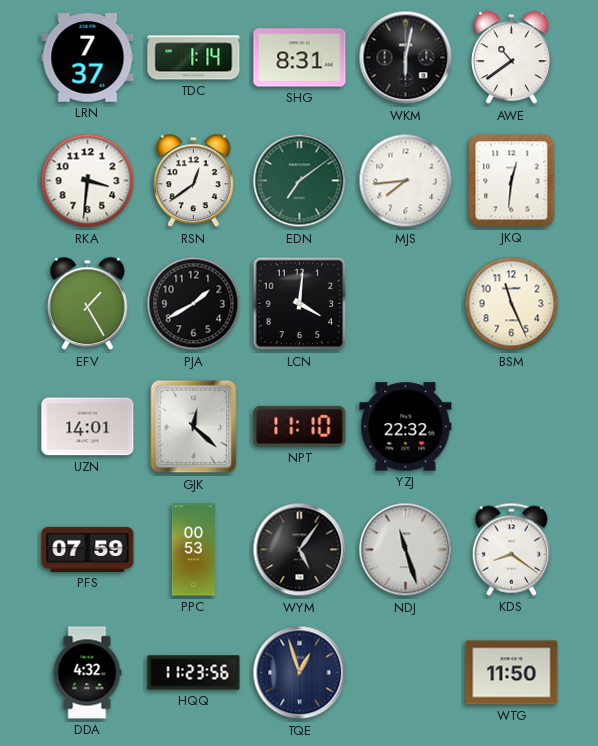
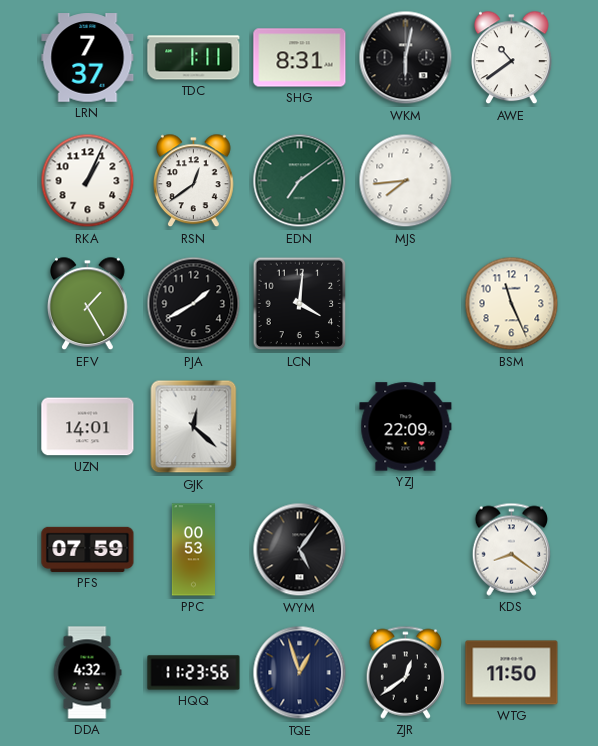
TDC: 1:14 -> 1:11
RKA: 3:31 -> 1:04
JKQ: 12:31 -> none
NPT: 11:10 -> none
YZJ: 22:32 -> 22:09
NDJ: 11:27 -> none
ZJR: none -> 12:39
